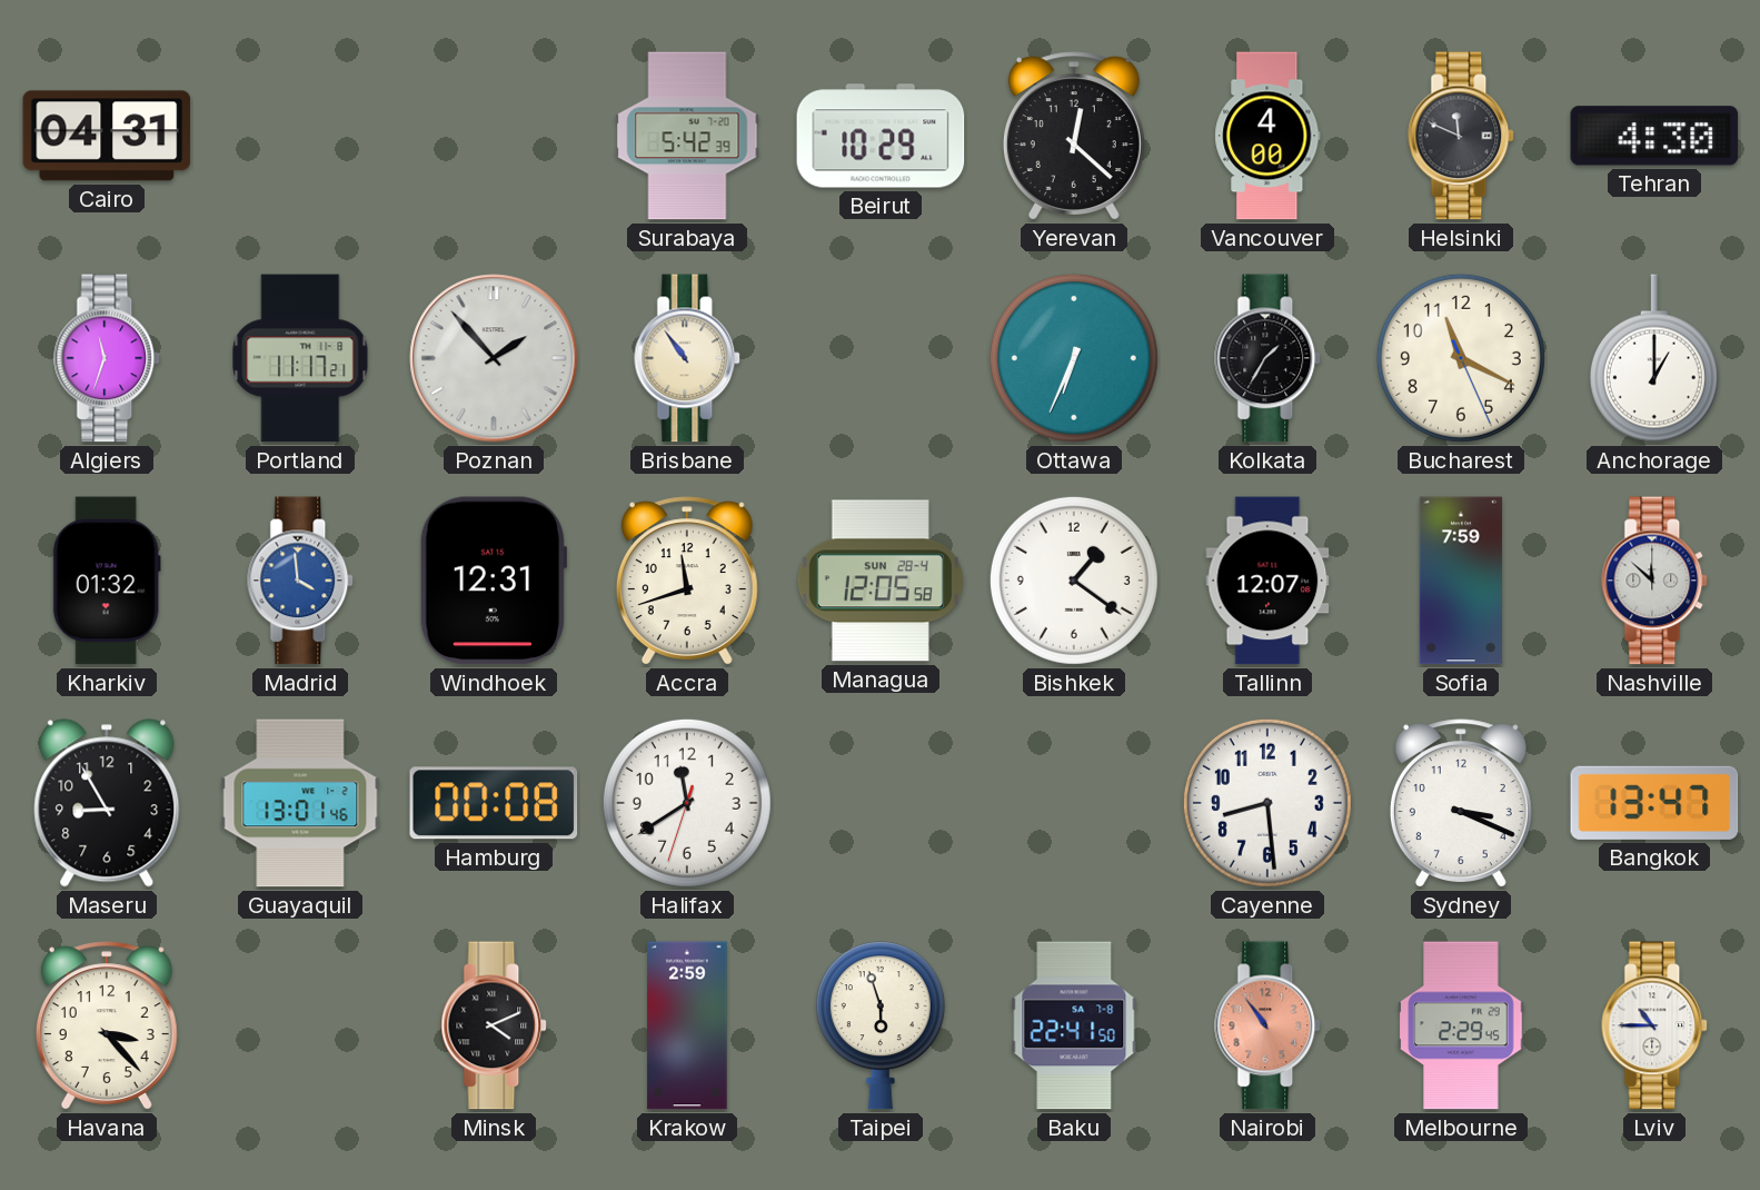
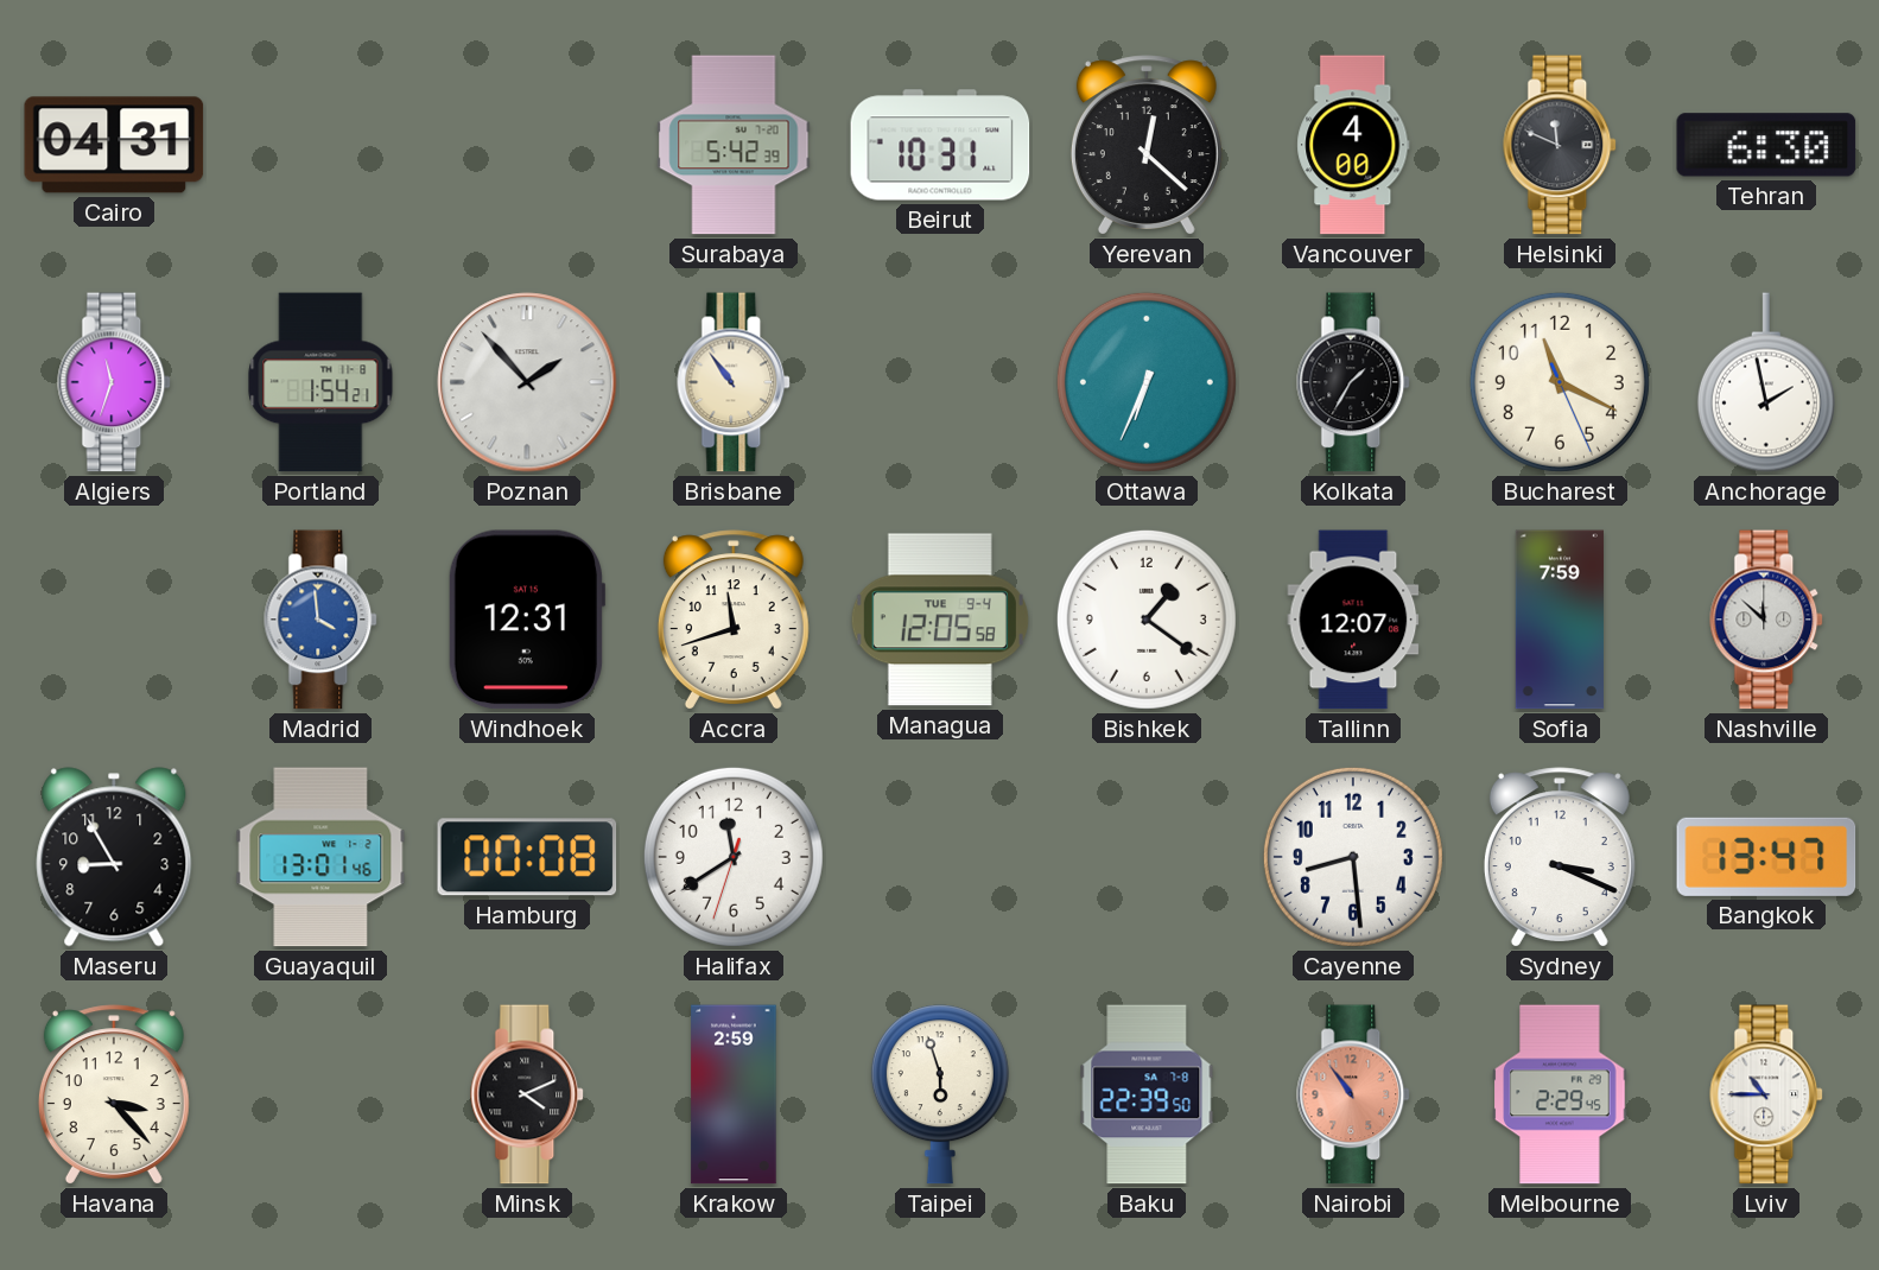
Beirut: 10:29 -> 10:31
Tehran: 4:30 -> 6:30
Portland: 11:17 -> 1:54
Anchorage: 1:00 -> 1:58
Kharkiv: 01:32 -> none
Managua date: SUN 28-4 -> TUE 9-4
Baku: 22:41 -> 22:39
